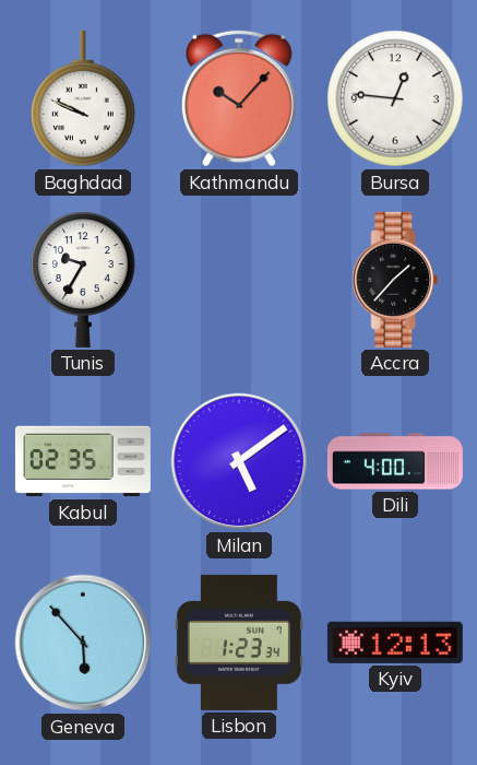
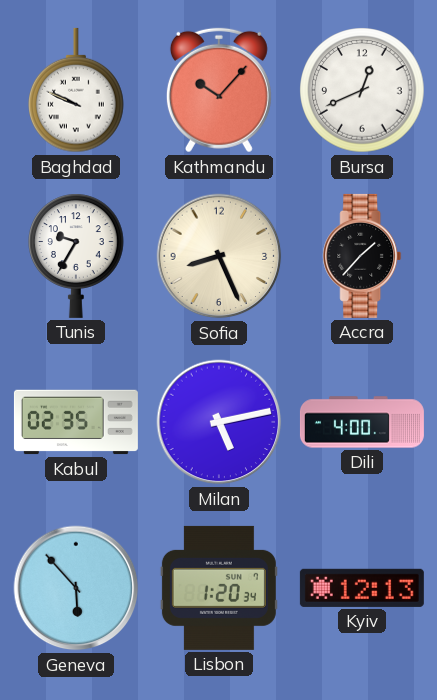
Bursa: 12:46 -> 12:41
Sofia: none -> 8:26
Milan: 5:09 -> 5:13
Lisbon: 1:23 -> 1:20
